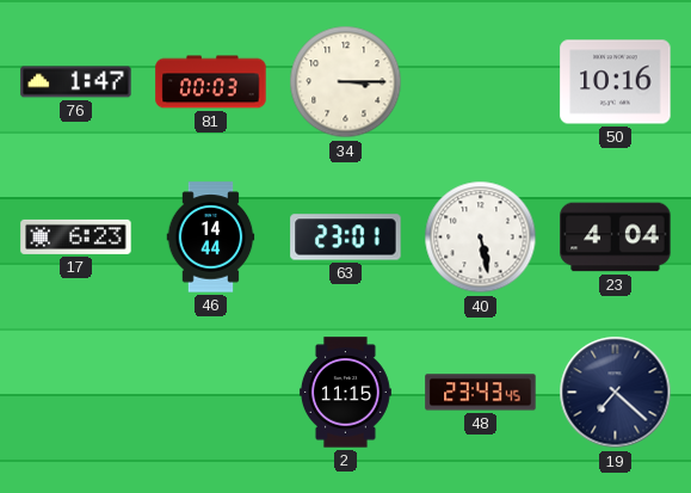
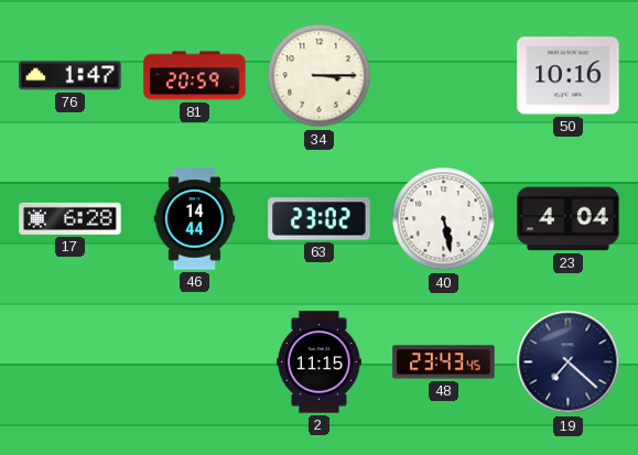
81: 00:03 -> 20:59
17: 6:23 -> 6:28
63: 23:01 -> 23:02
